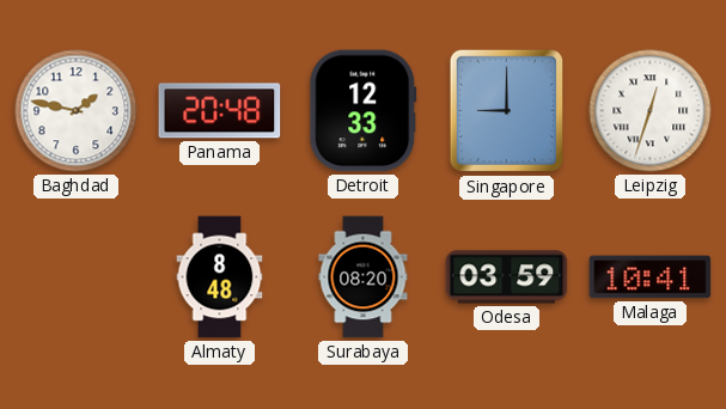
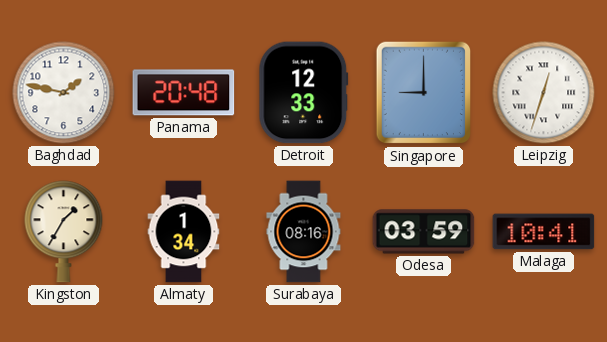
Kingston: none -> 1:35
Almaty: 8:48 -> 1:34
Surabaya: 08:20 -> 08:16
